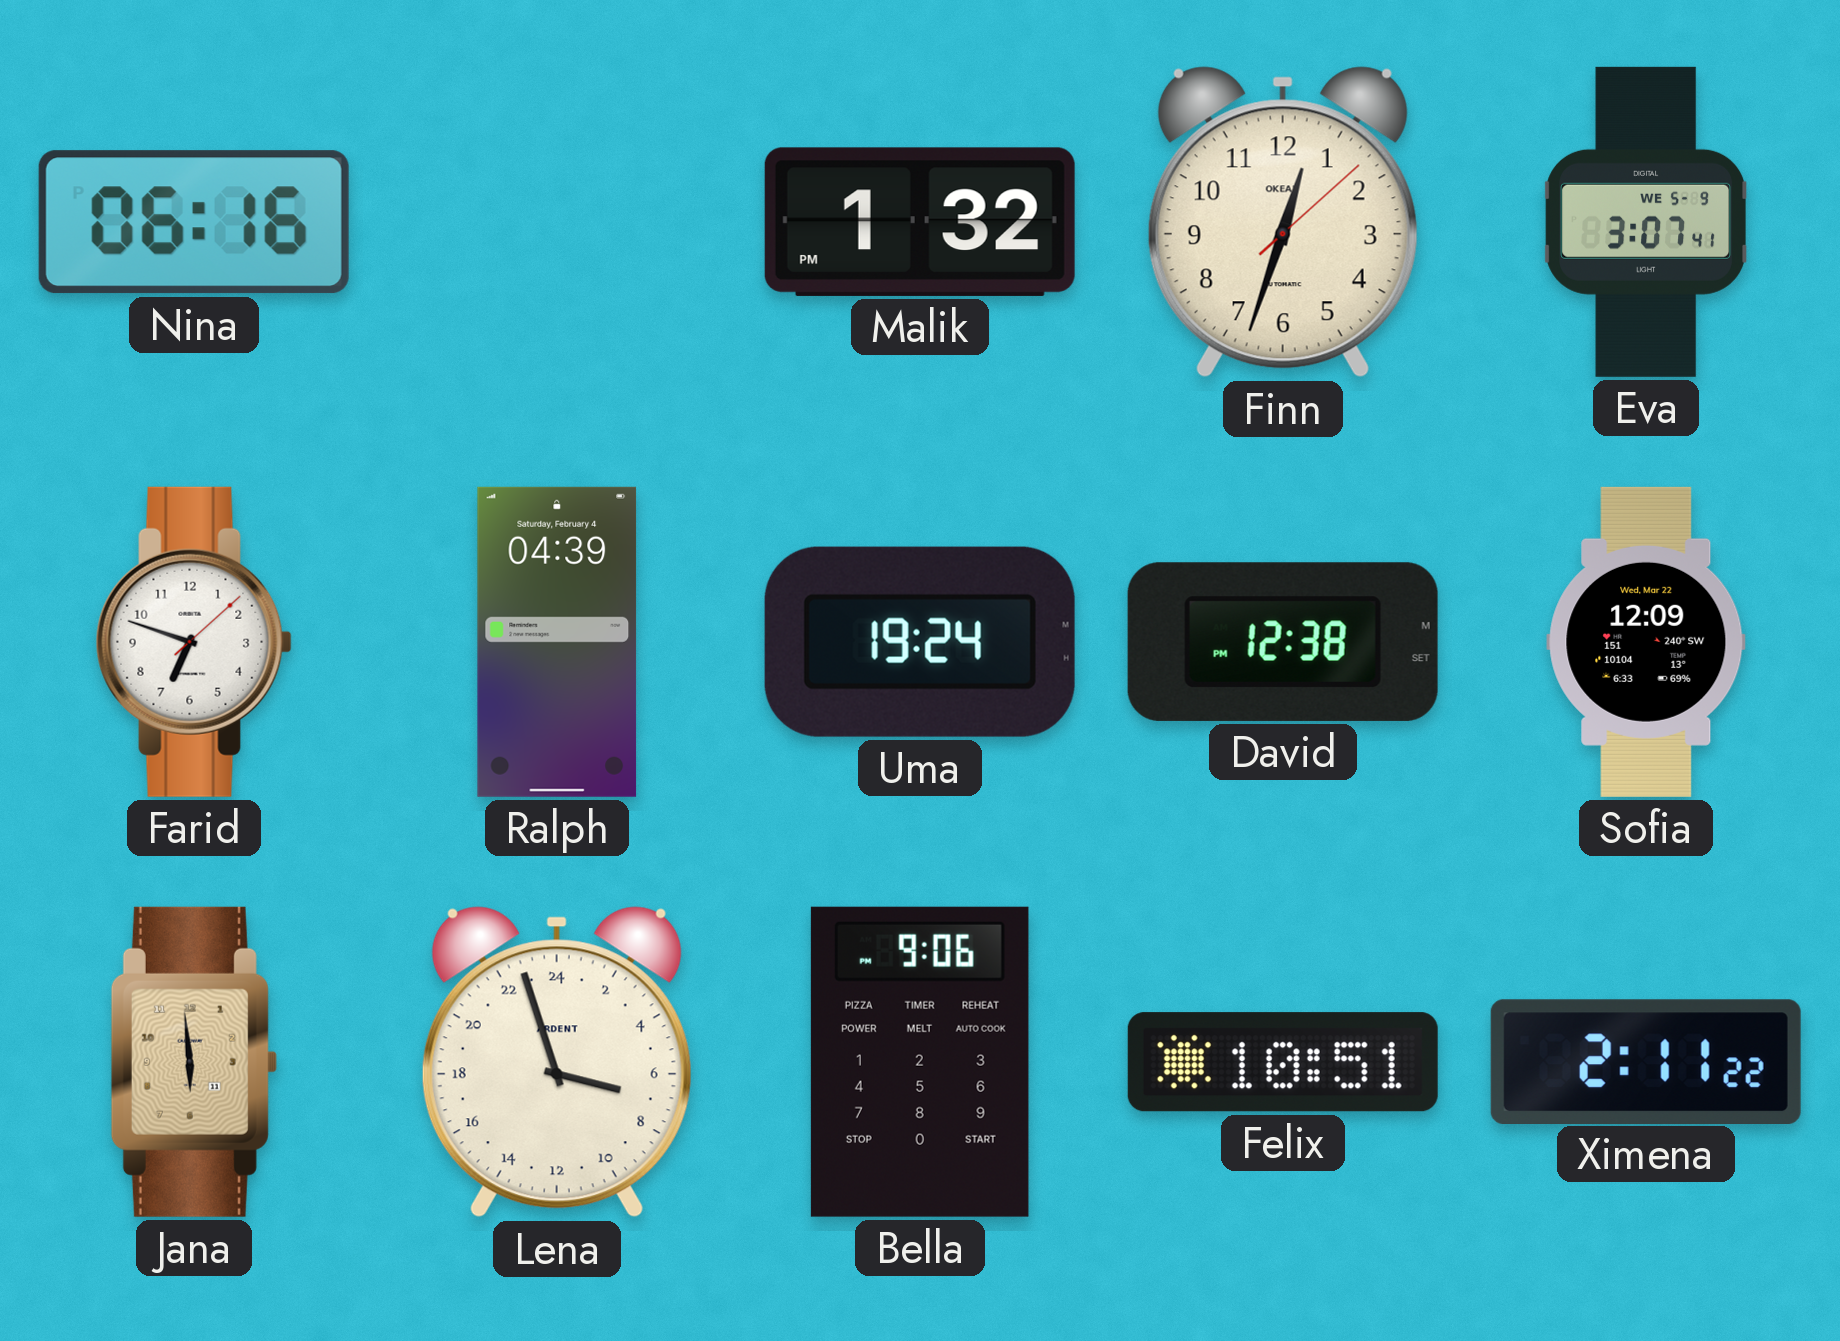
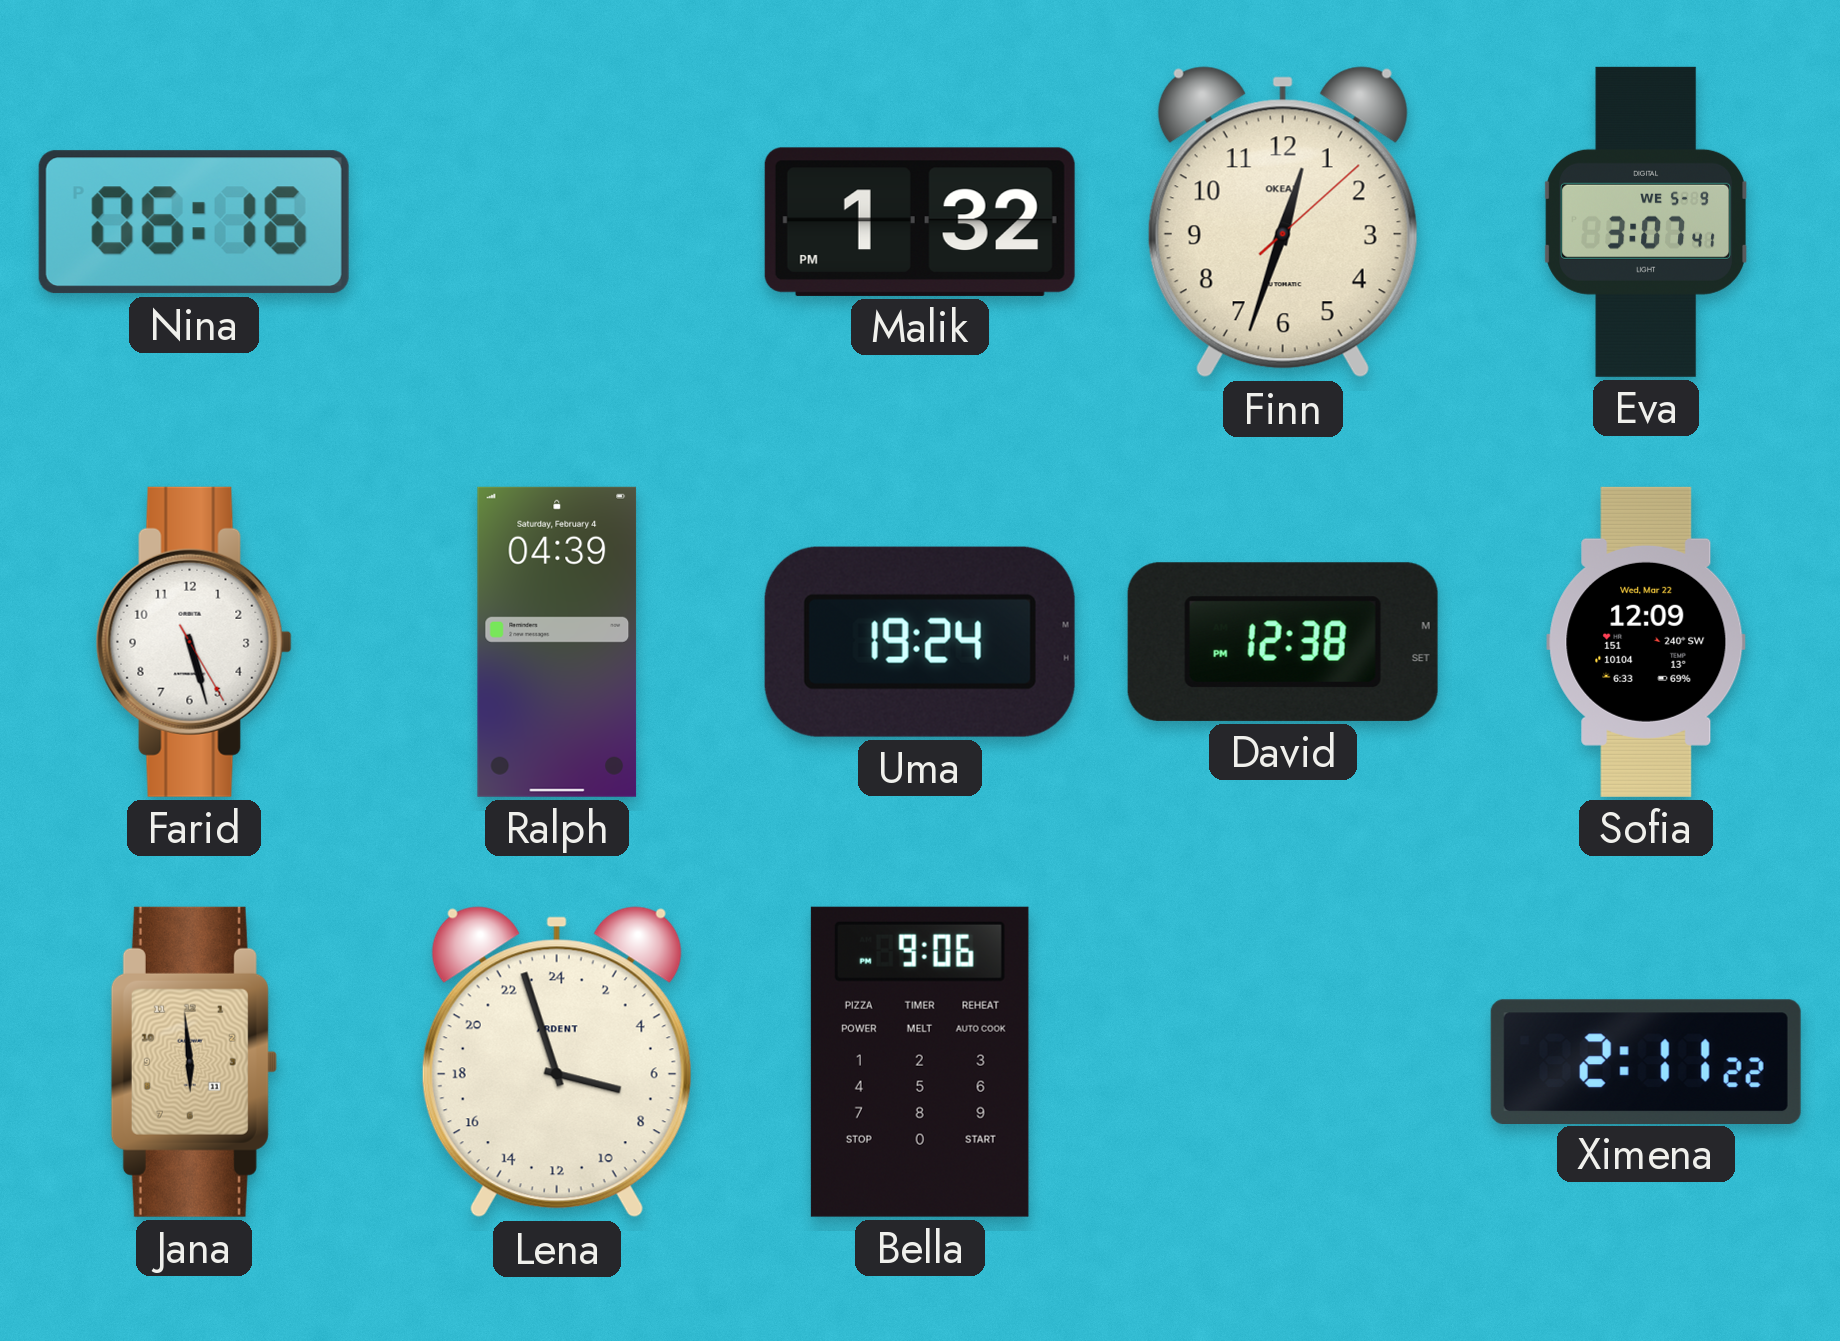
Farid: 6:48 -> 5:27
Felix: 10:51 -> none
